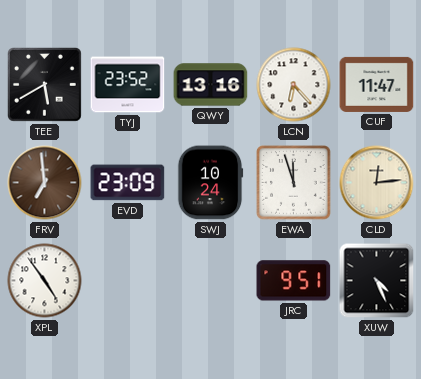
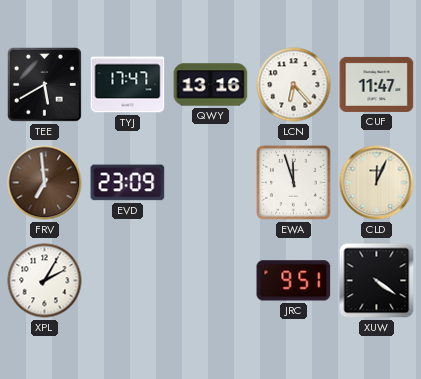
TYJ: 23:52 -> 17:47
SWJ: 10:24 -> none
CLD: 12:14 -> 12:04
XPL: 4:54 -> 2:05
XUW: 4:26 -> 4:21
